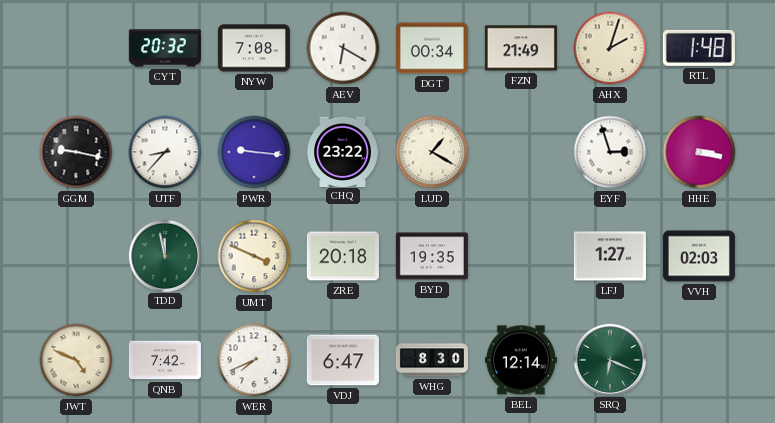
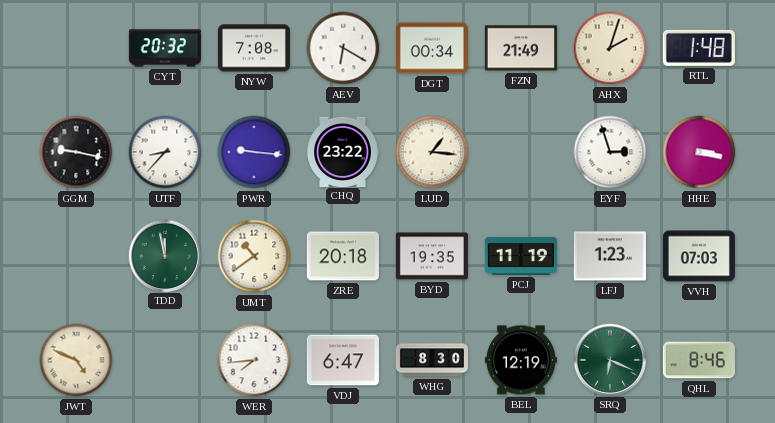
LUD: 1:20 -> 1:16
UMT: 3:49 -> 10:39
PCJ: none -> 11:19
LFJ: 1:27 -> 1:23
VVH: 02:03 -> 07:03
QNB: 7:42 -> none
WER: 7:41 -> 7:44
BEL: 12:14 -> 12:19
QHL: none -> 8:46
